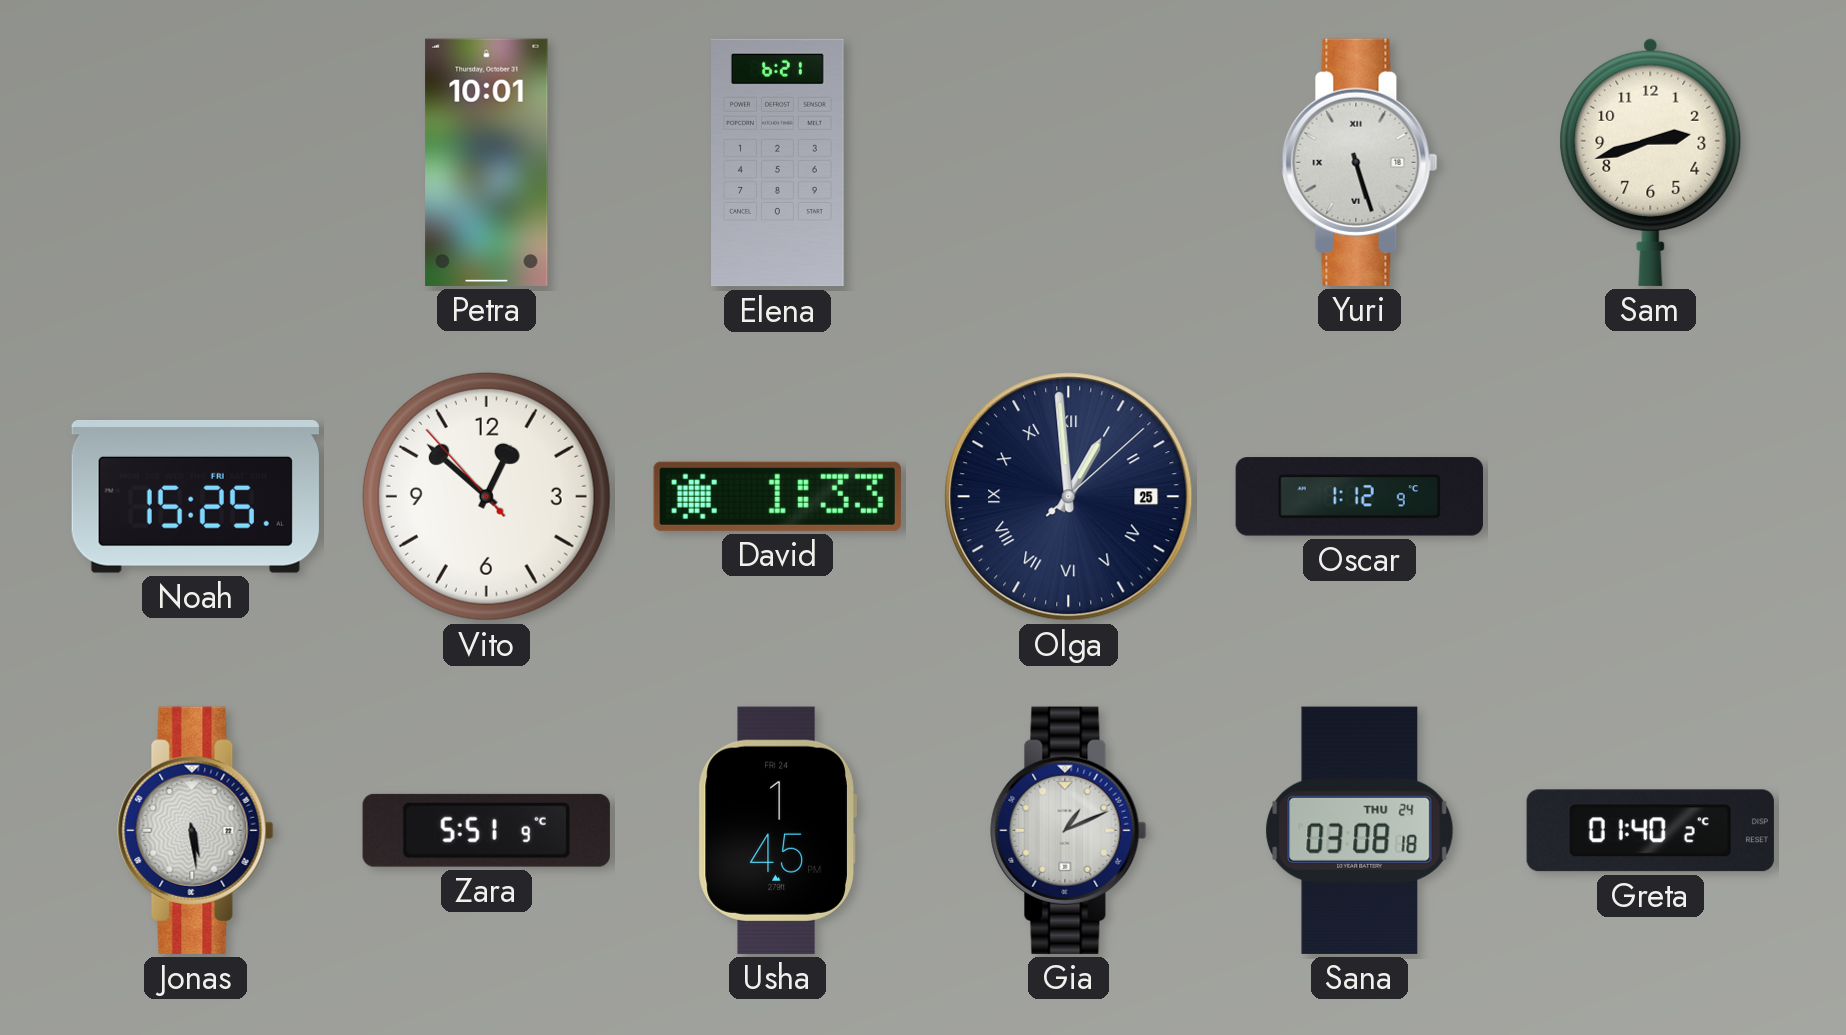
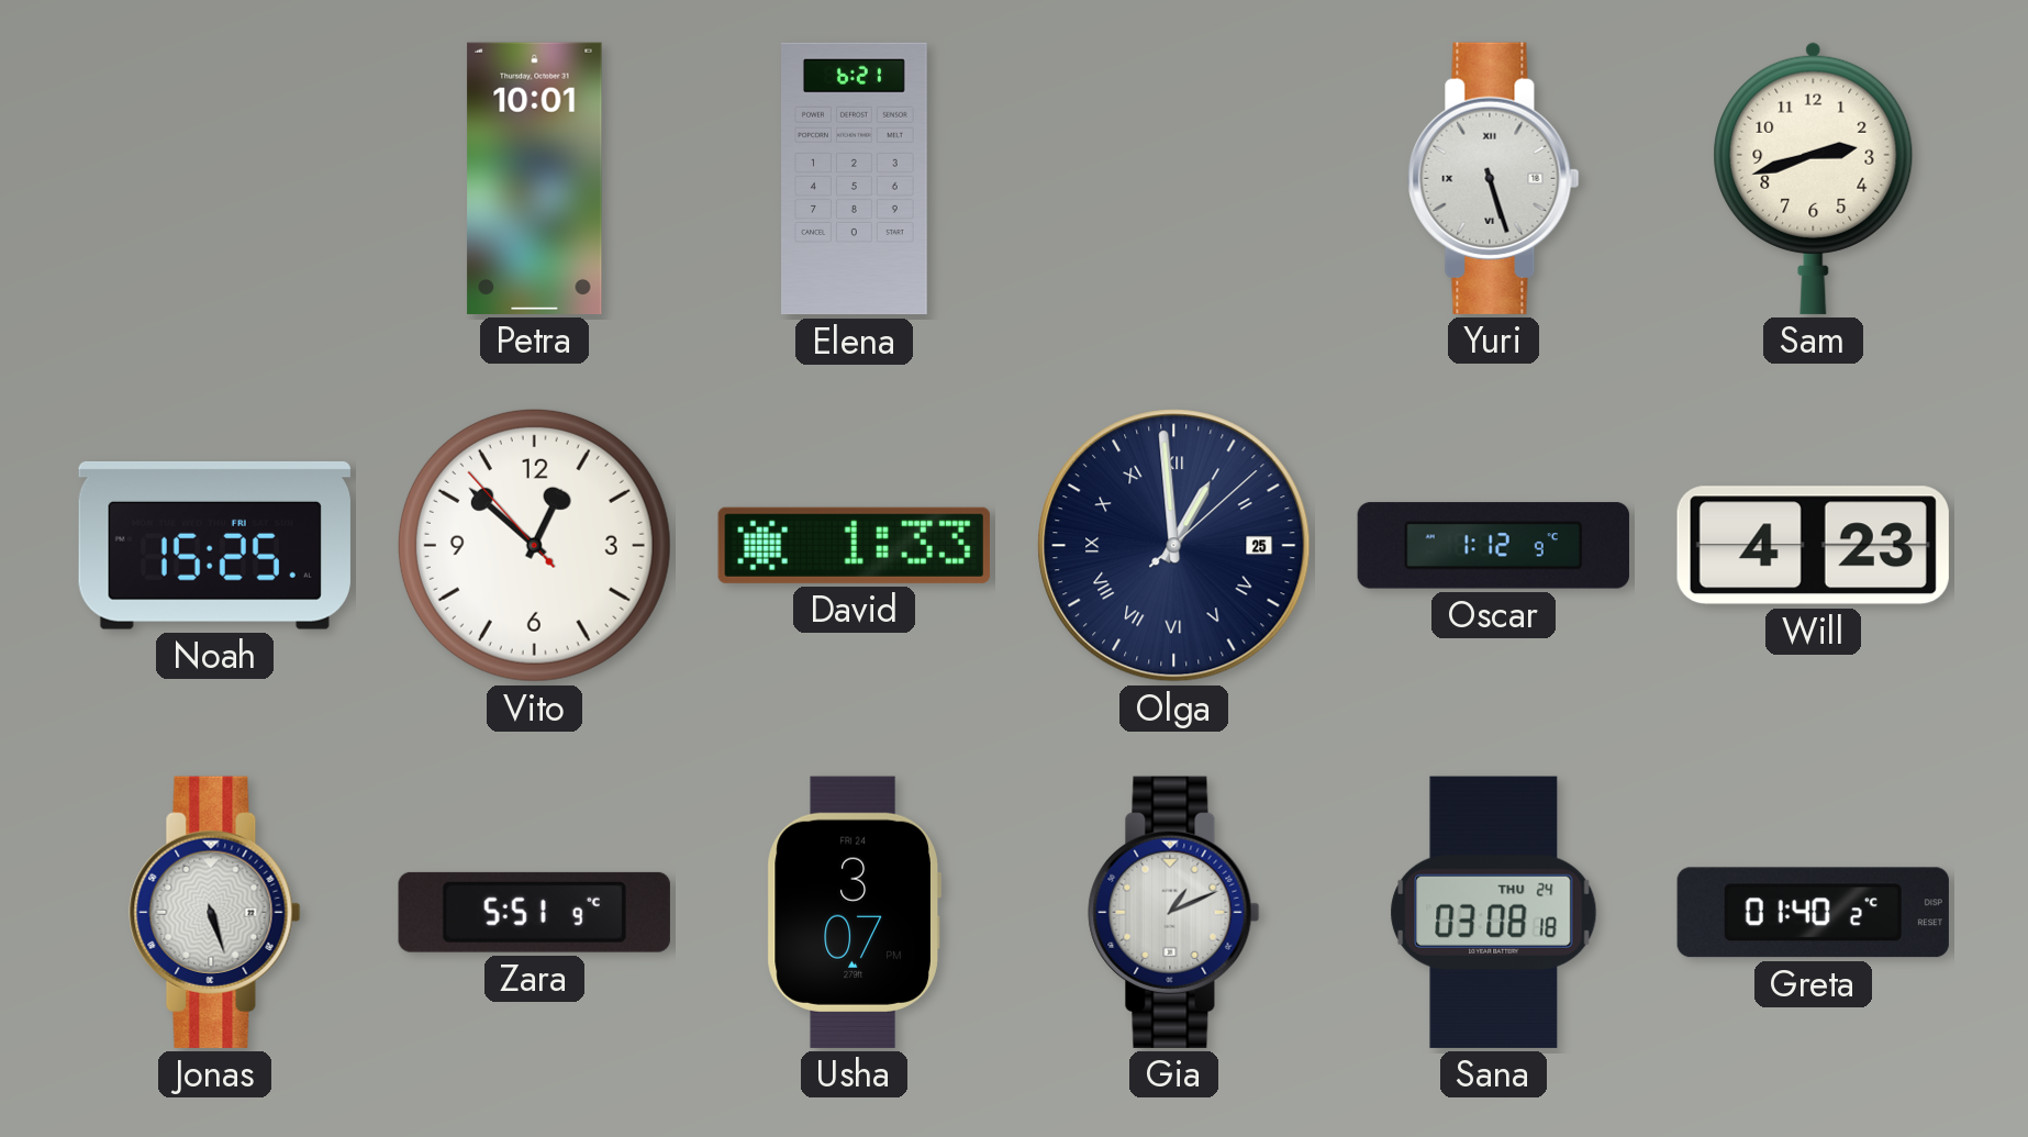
Will: none -> 4:23
Jonas: 5:29 -> 5:27
Usha: 1:45 -> 3:07
